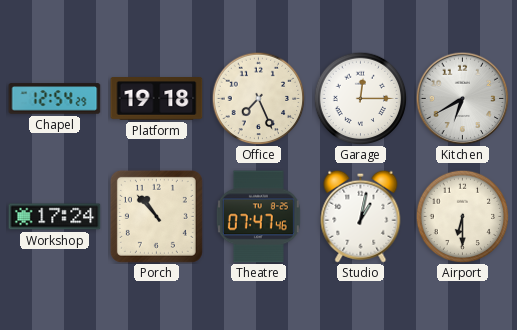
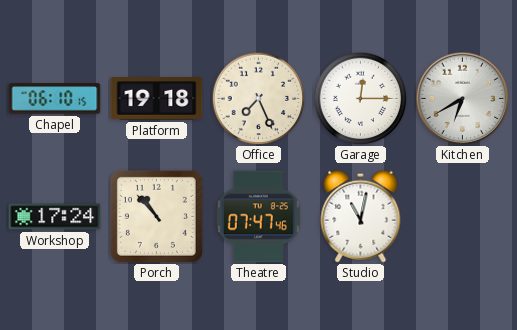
Chapel: 12:54 -> 06:10
Studio: 1:02 -> 11:02
Airport: 6:30 -> none
